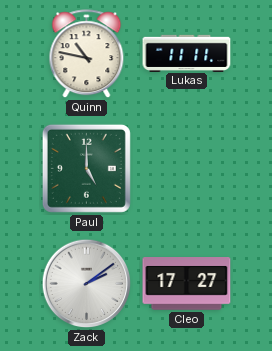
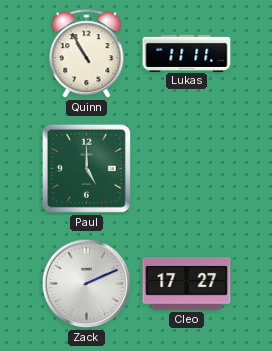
Quinn: 10:47 -> 10:55
Zack: 2:09 -> 2:11
